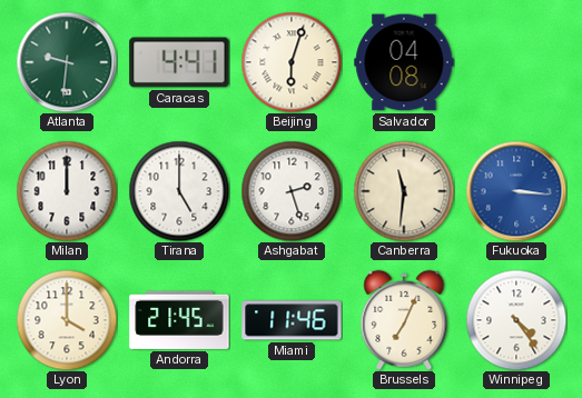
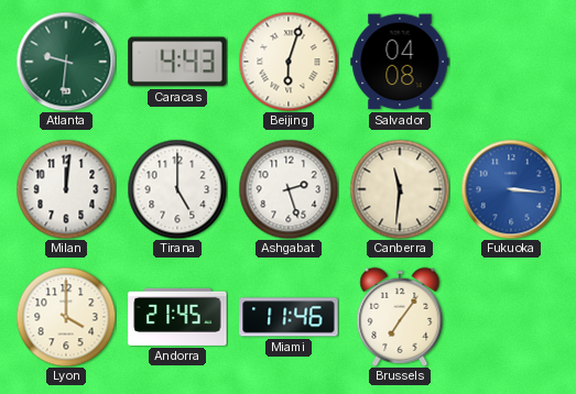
Caracas: 4:41 -> 4:43
Milan: 12:00 -> 12:01
Brussels: 7:04 -> 7:06
Winnipeg: 4:24 -> none
